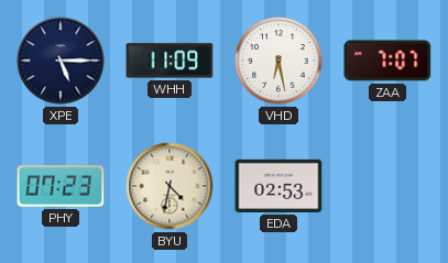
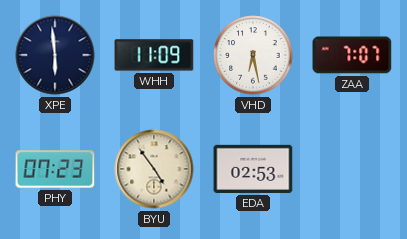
XPE: 5:15 -> 5:59
BYU: 4:32 -> 4:54
